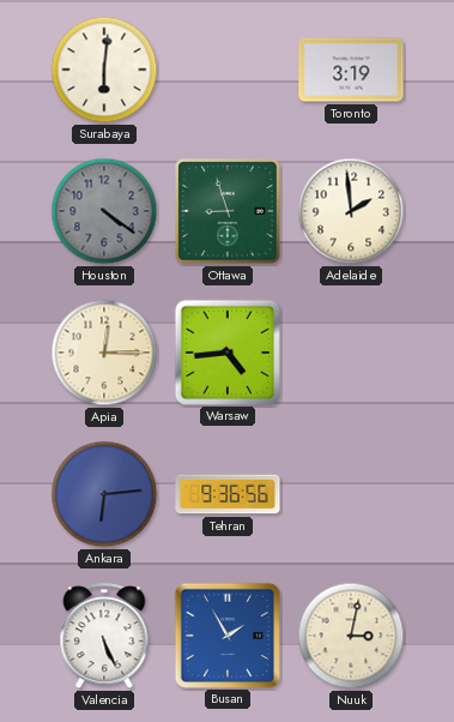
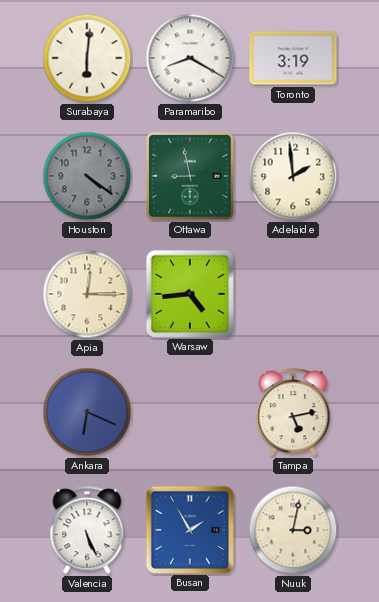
Paramaribo: none -> 8:20
Ottawa: 8:57 -> 8:58
Ankara: 6:14 -> 6:19
Tehran: 9:36 -> none
Tampa: none -> 5:13
